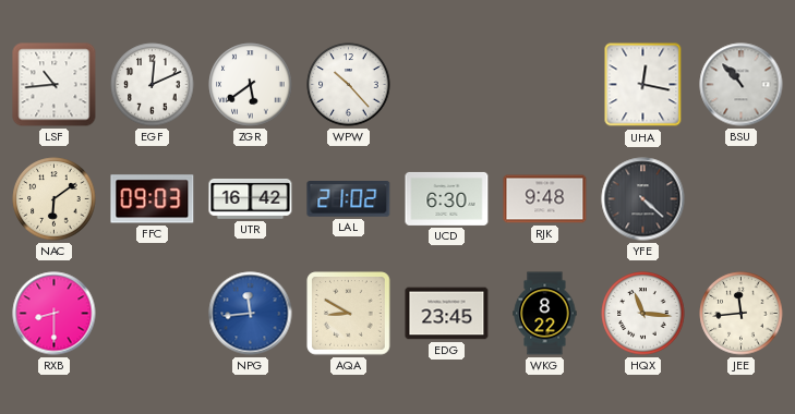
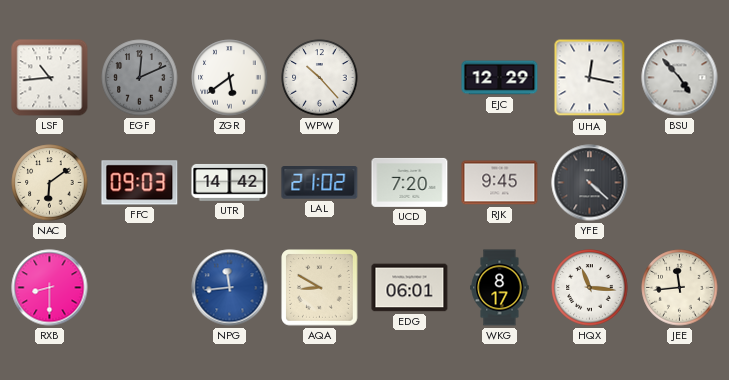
EGF dial: white -> grey
EJC: none -> 12:29
BSU: 10:53 -> 4:53
UTR: 16:42 -> 14:42
UCD: 6:30 -> 7:20
RJK: 9:48 -> 9:45
EDG: 23:45 -> 06:01
WKG: 8:22 -> 8:17
